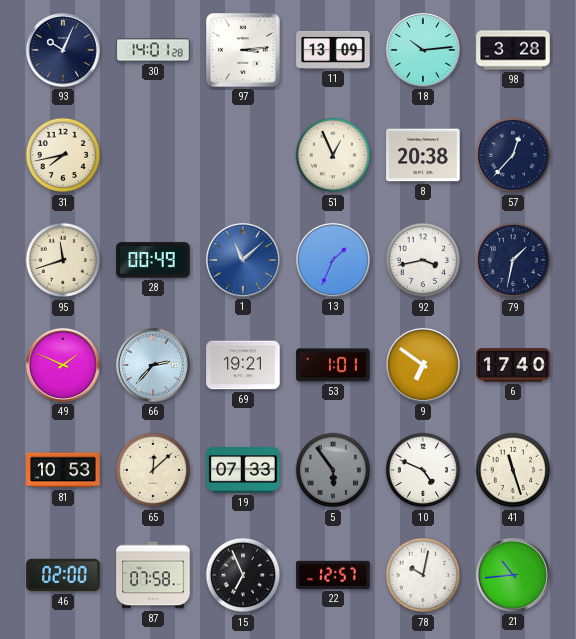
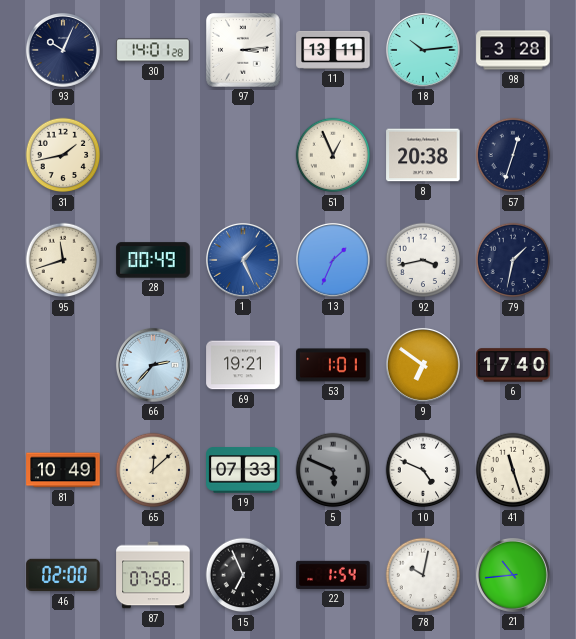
11: 13:09 -> 13:11
31: 7:43 -> 1:43
57: 12:37 -> 12:33
1: 11:08 -> 1:26
49: 1:49 -> none
81: 10:53 -> 10:49
5: 5:54 -> 5:49
22: 12:57 -> 1:54
